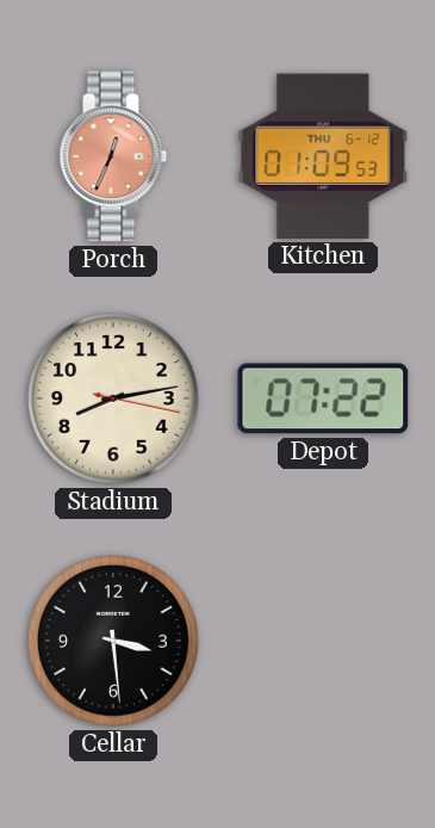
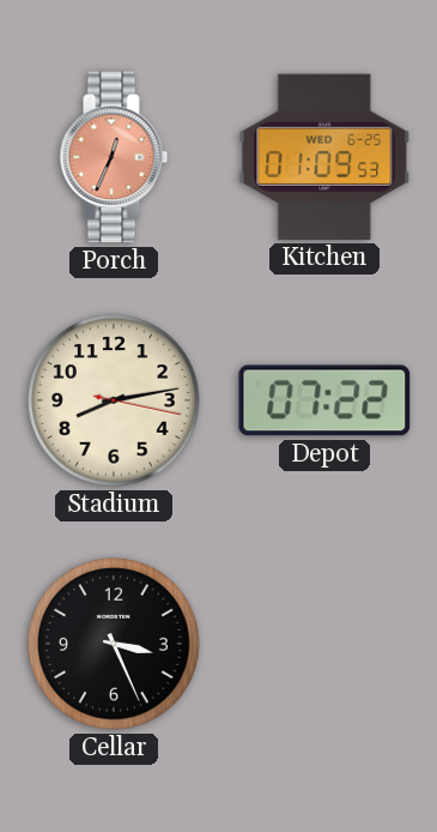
Kitchen date: THU 6-12 -> WED 6-25
Cellar: 3:29 -> 3:26
